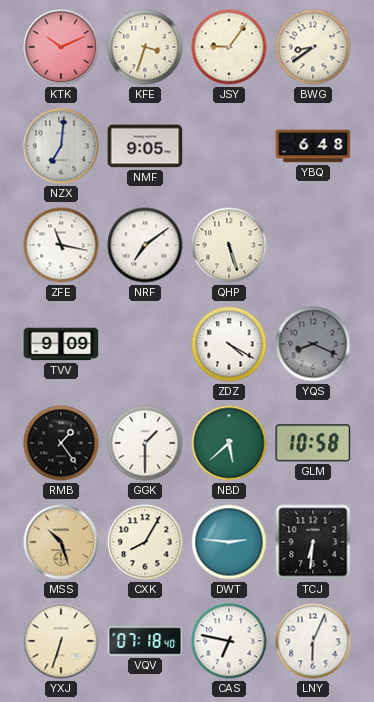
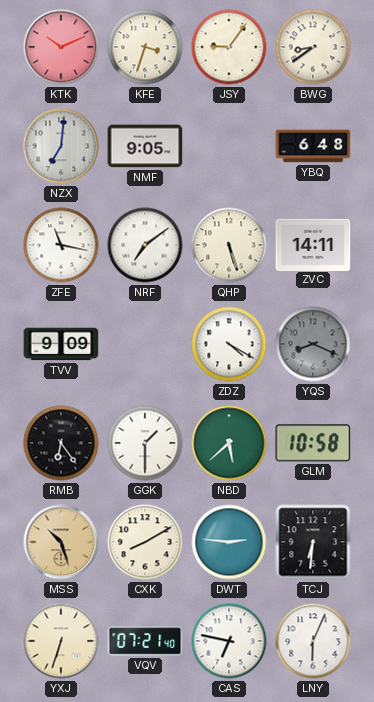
ZVC: none -> 14:11
RMB: 1:24 -> 6:24
CXK: 8:05 -> 8:10
VQV: 07:18 -> 07:21
